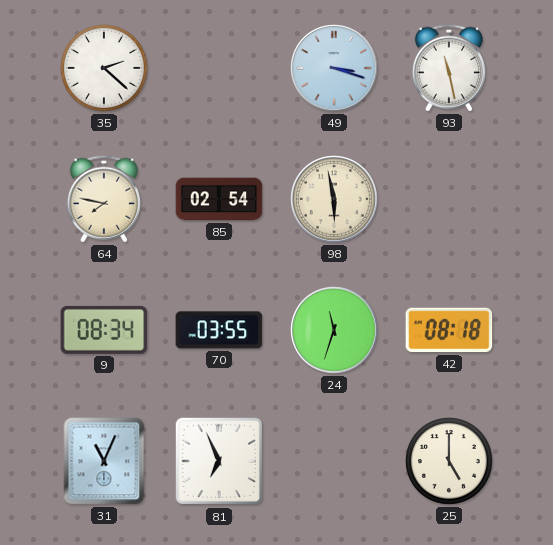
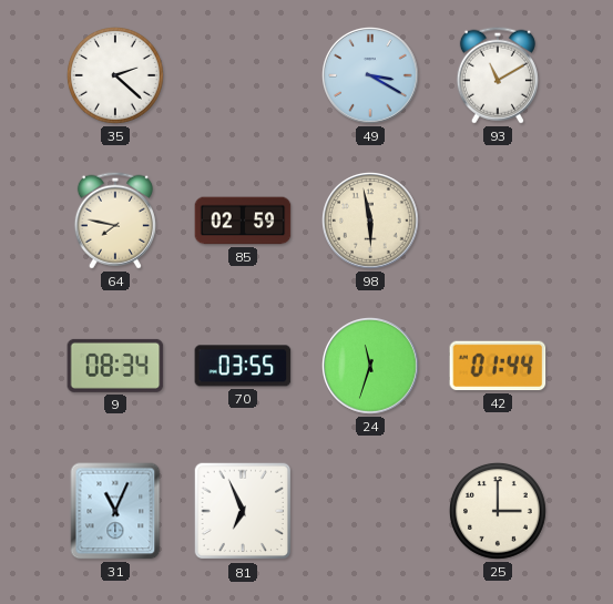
49: 3:18 -> 3:20
93: 11:28 -> 11:10
85: 02:54 -> 02:59
42: 08:18 -> 01:44
25: 5:00 -> 3:00
